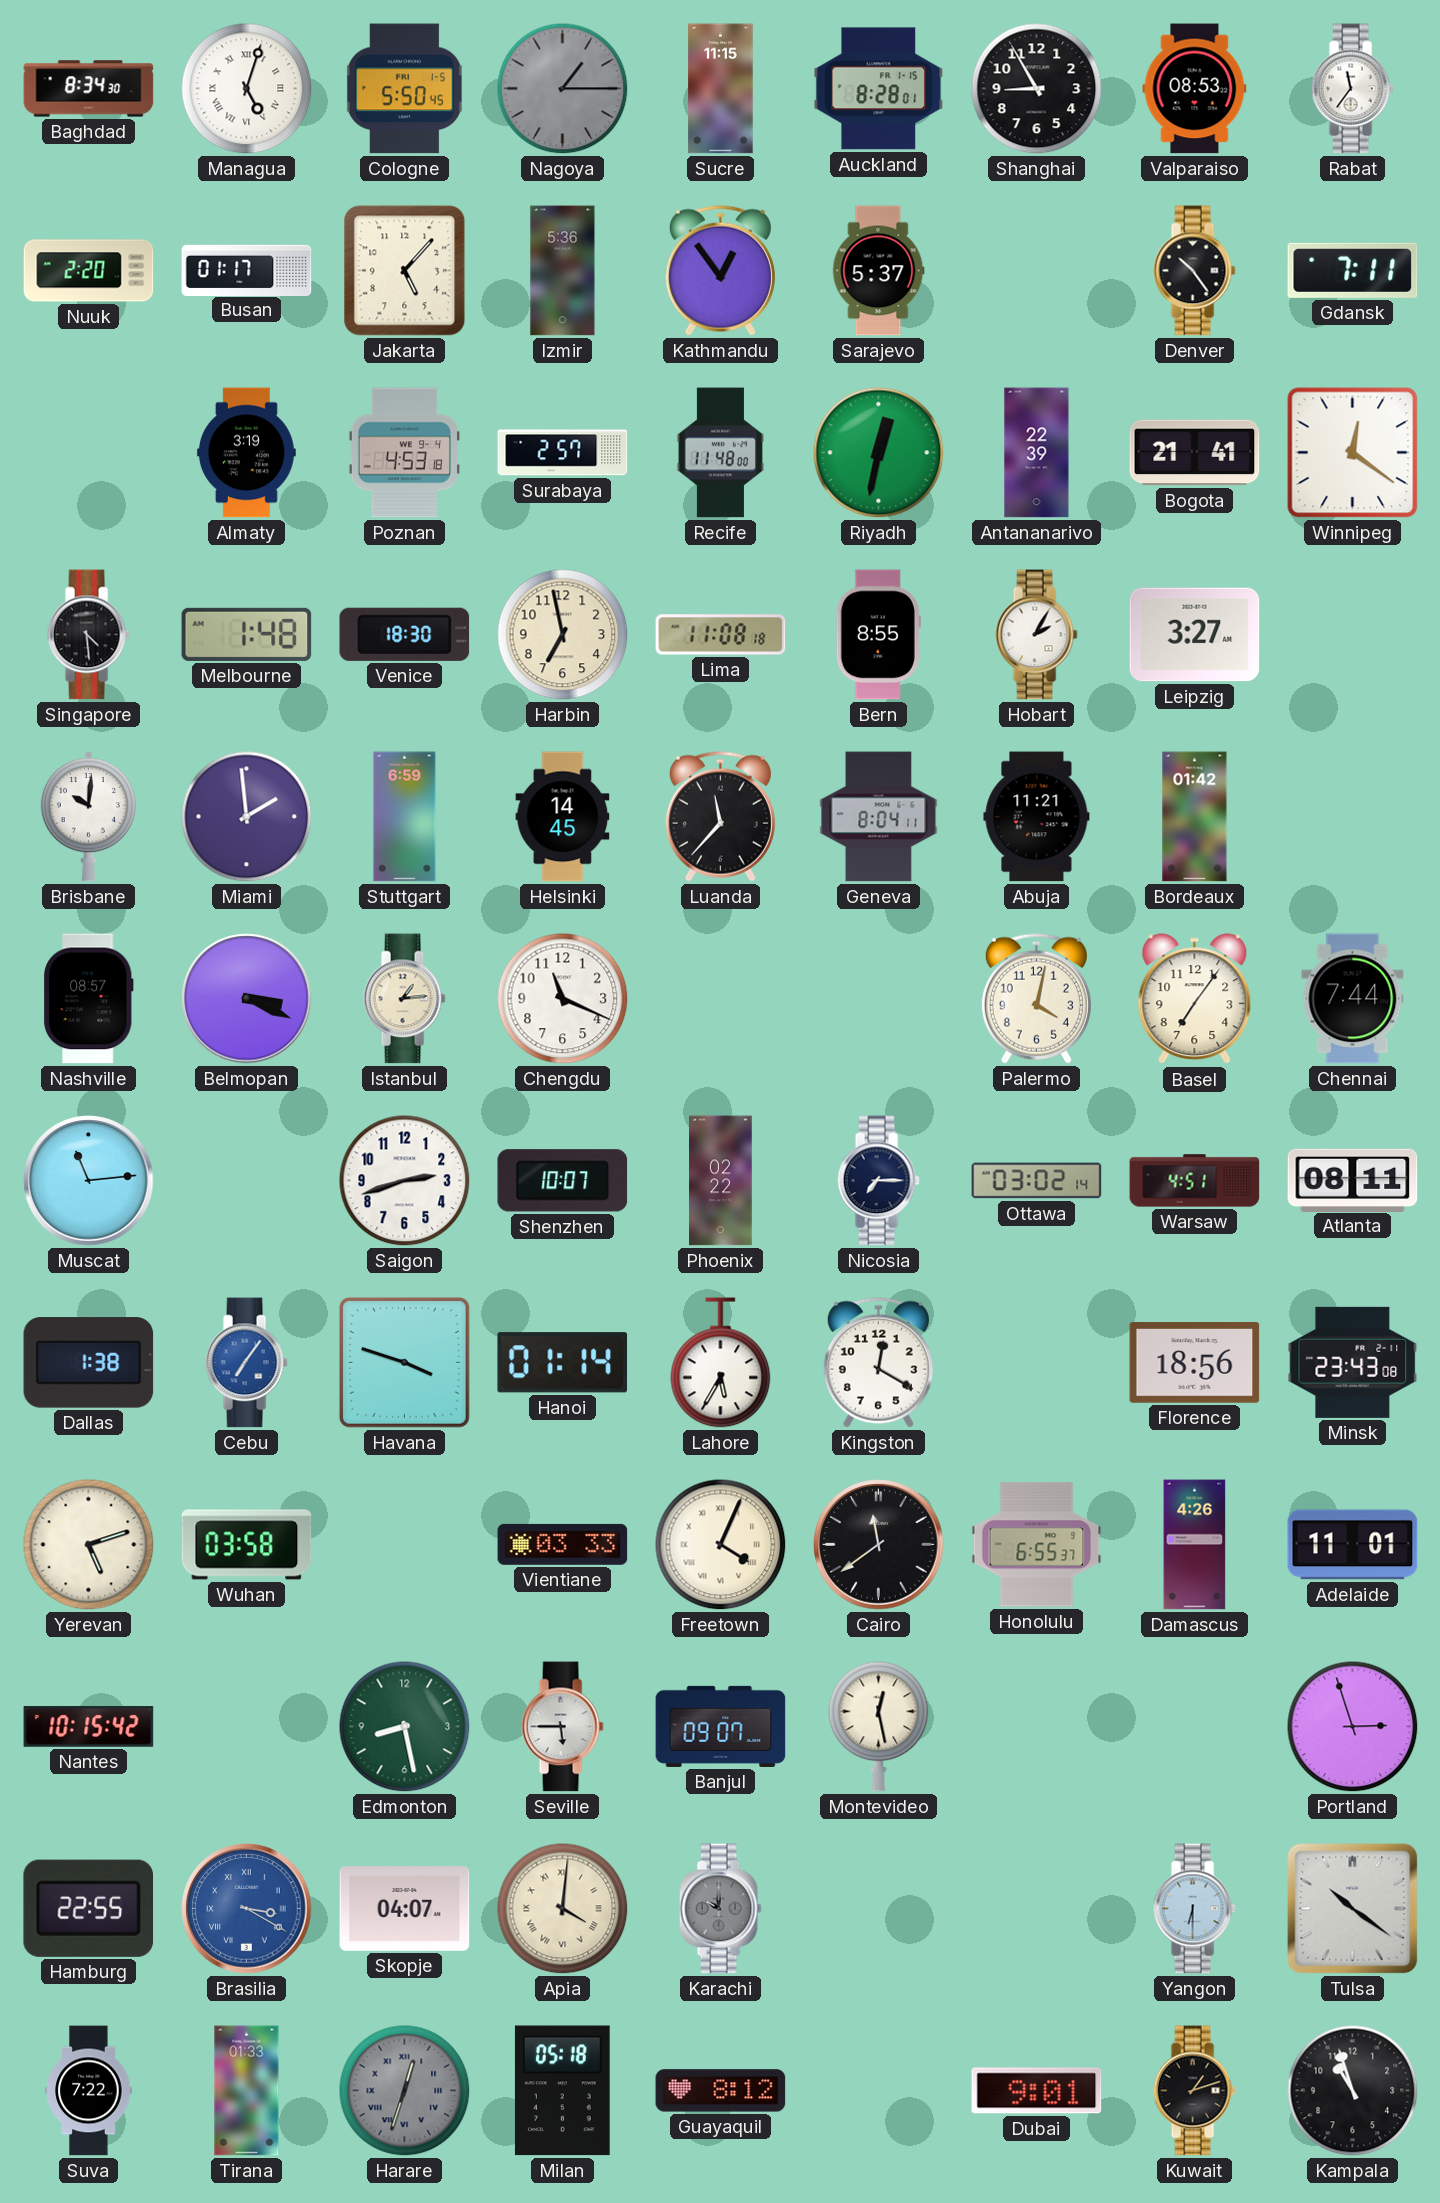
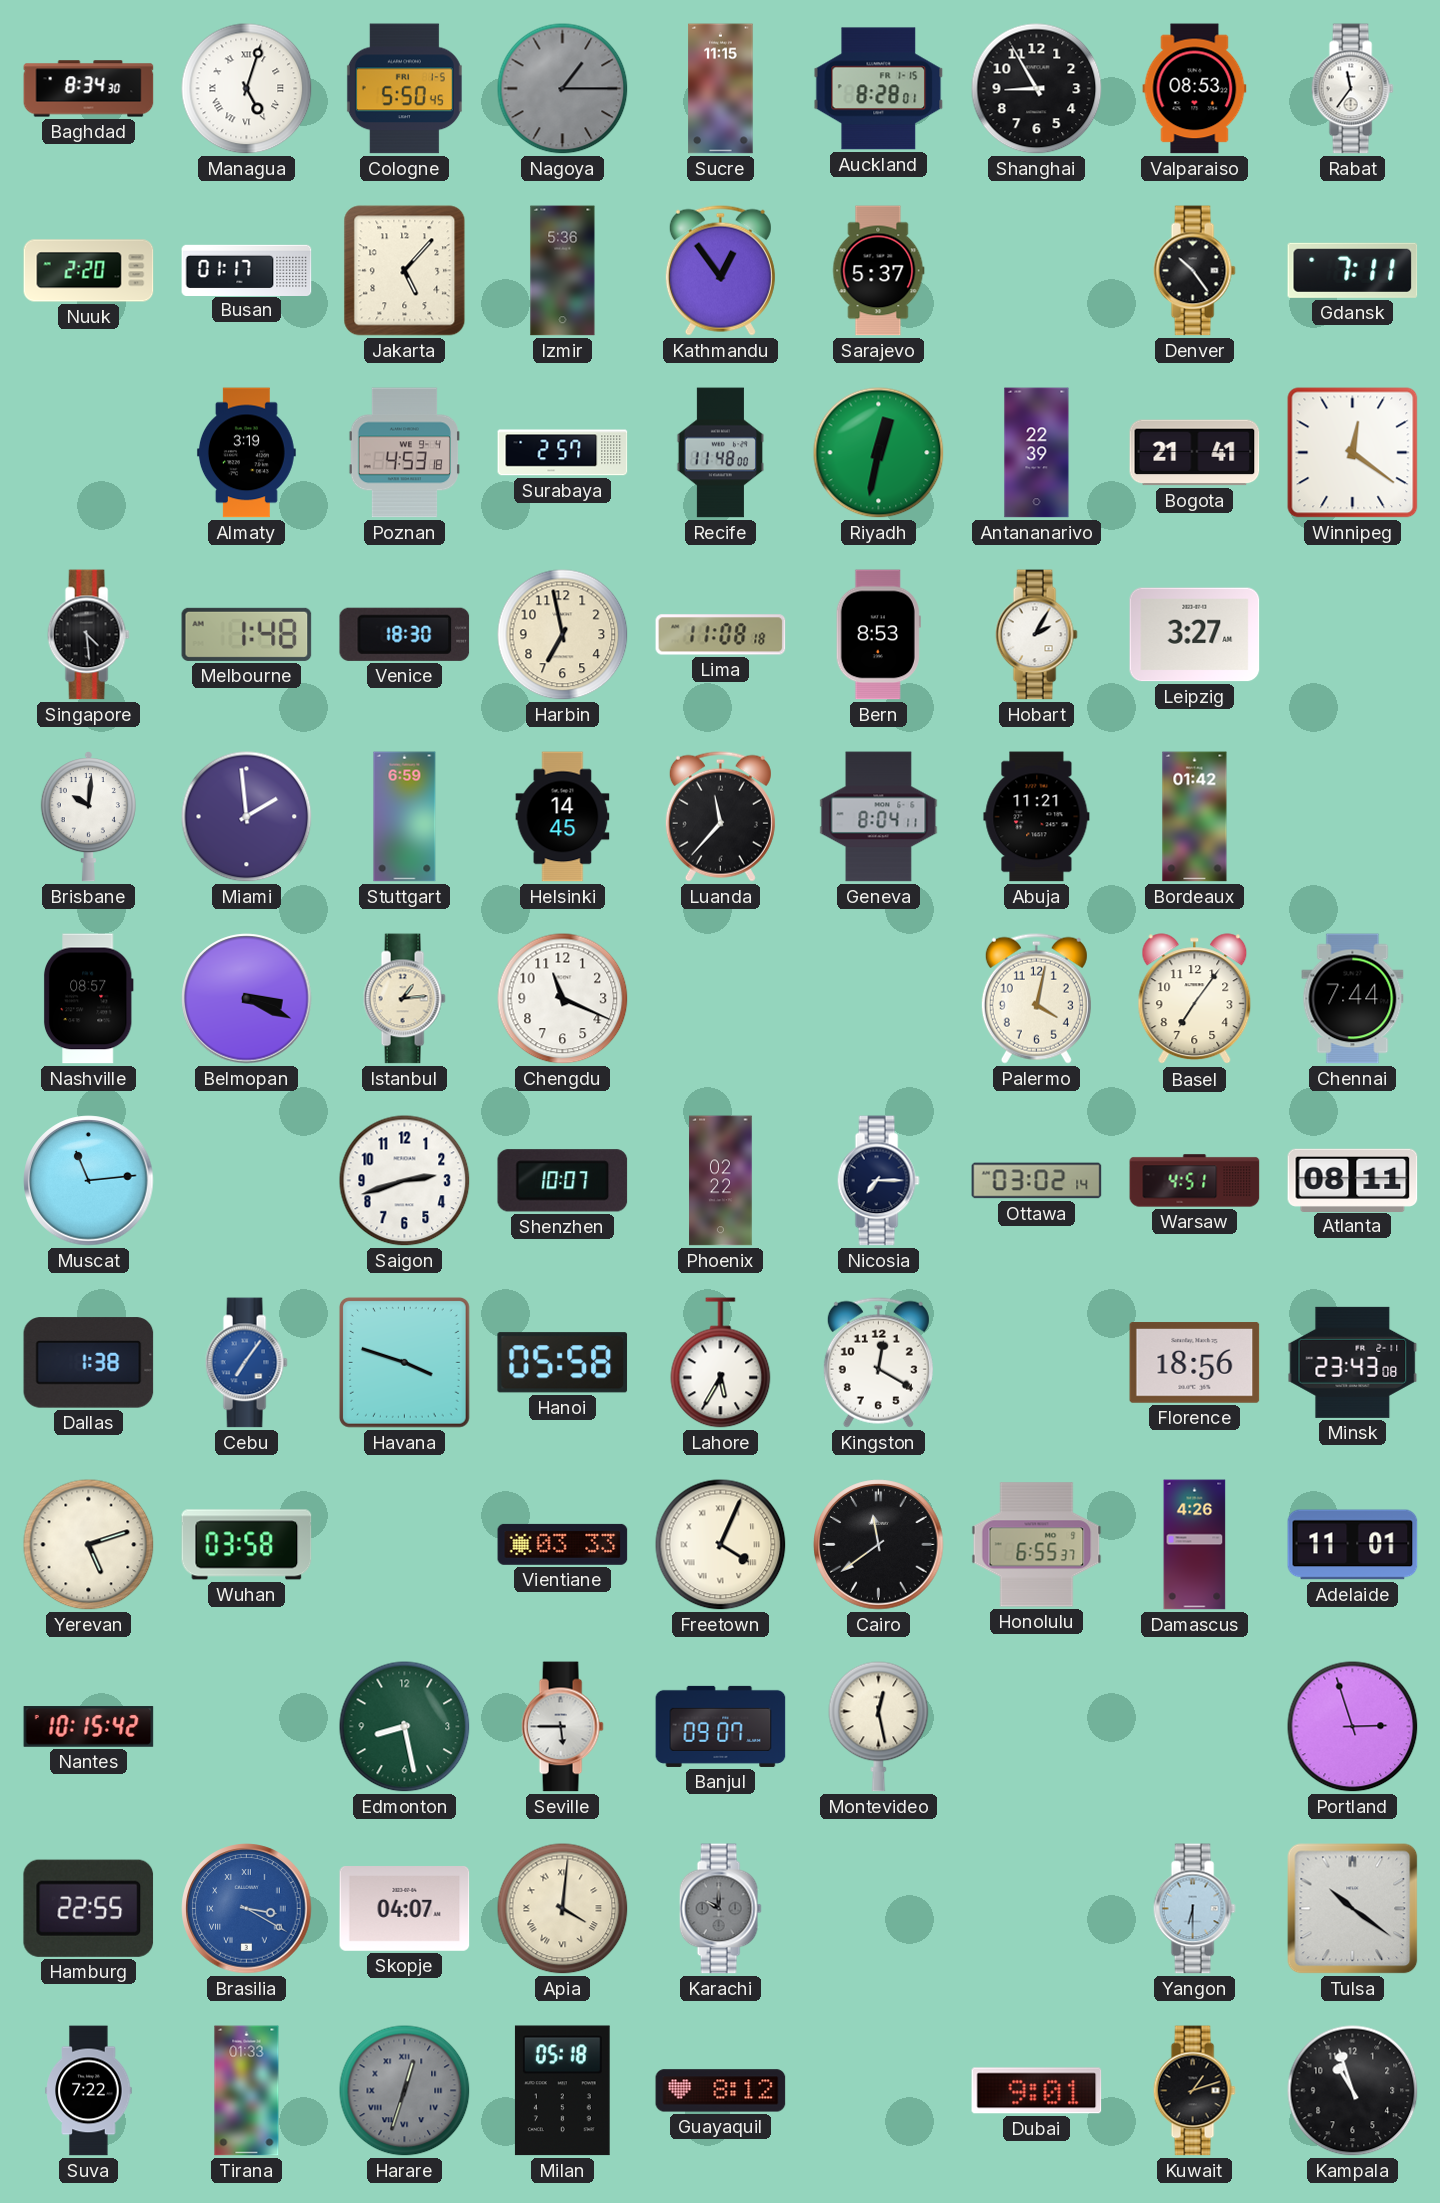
Bern: 8:55 -> 8:53
Hanoi: 01:14 -> 05:58
